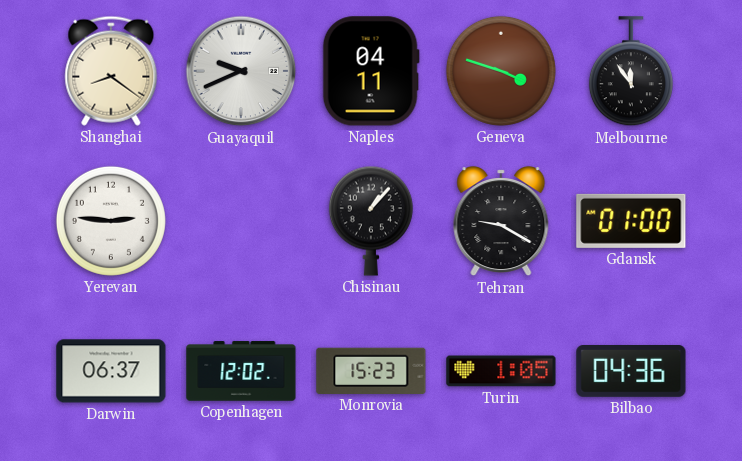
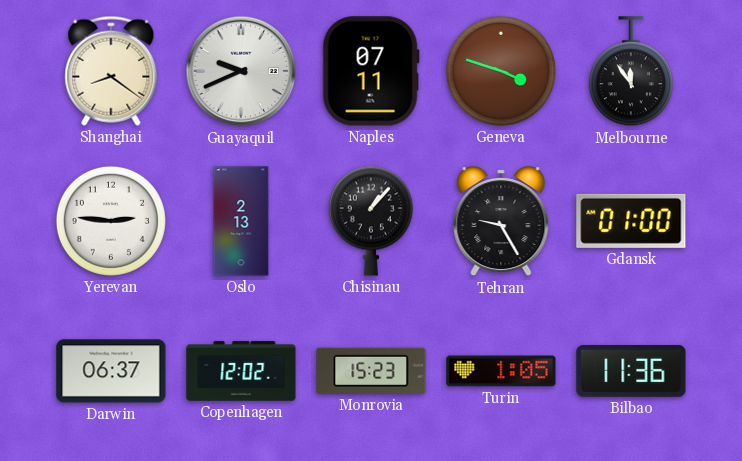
Naples: 04:11 -> 07:11
Oslo: none -> 2:13
Tehran: 9:20 -> 9:25
Bilbao: 04:36 -> 11:36
